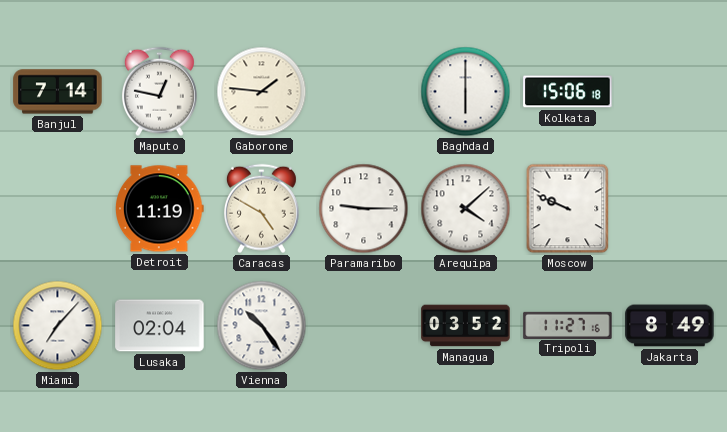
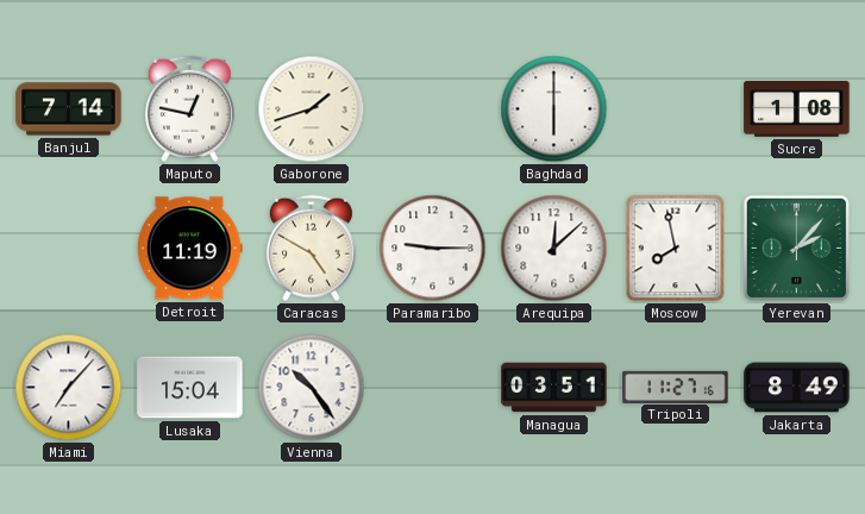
Gaborone: 1:46 -> 1:42
Kolkata: 15:06 -> none
Sucre: none -> 1:08
Arequipa: 4:08 -> 12:08
Moscow: 9:49 -> 7:58
Yerevan: none -> 2:07
Lusaka: 02:04 -> 15:04
Managua: 03:52 -> 03:51
